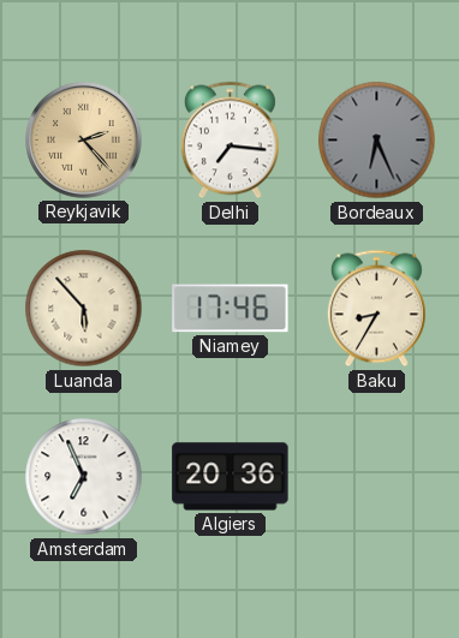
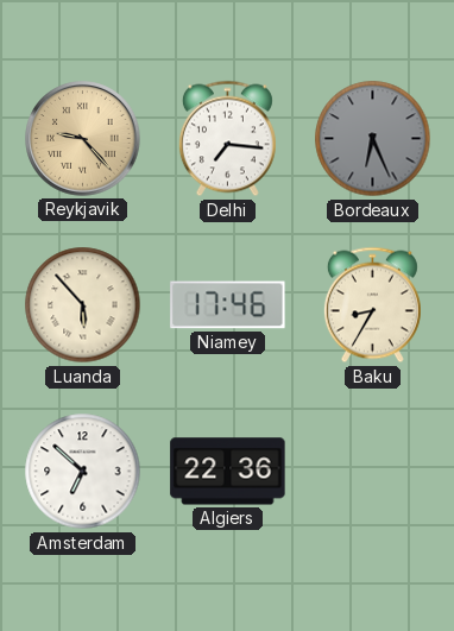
Reykjavik: 2:23 -> 9:23
Amsterdam: 6:56 -> 6:52
Algiers: 20:36 -> 22:36
